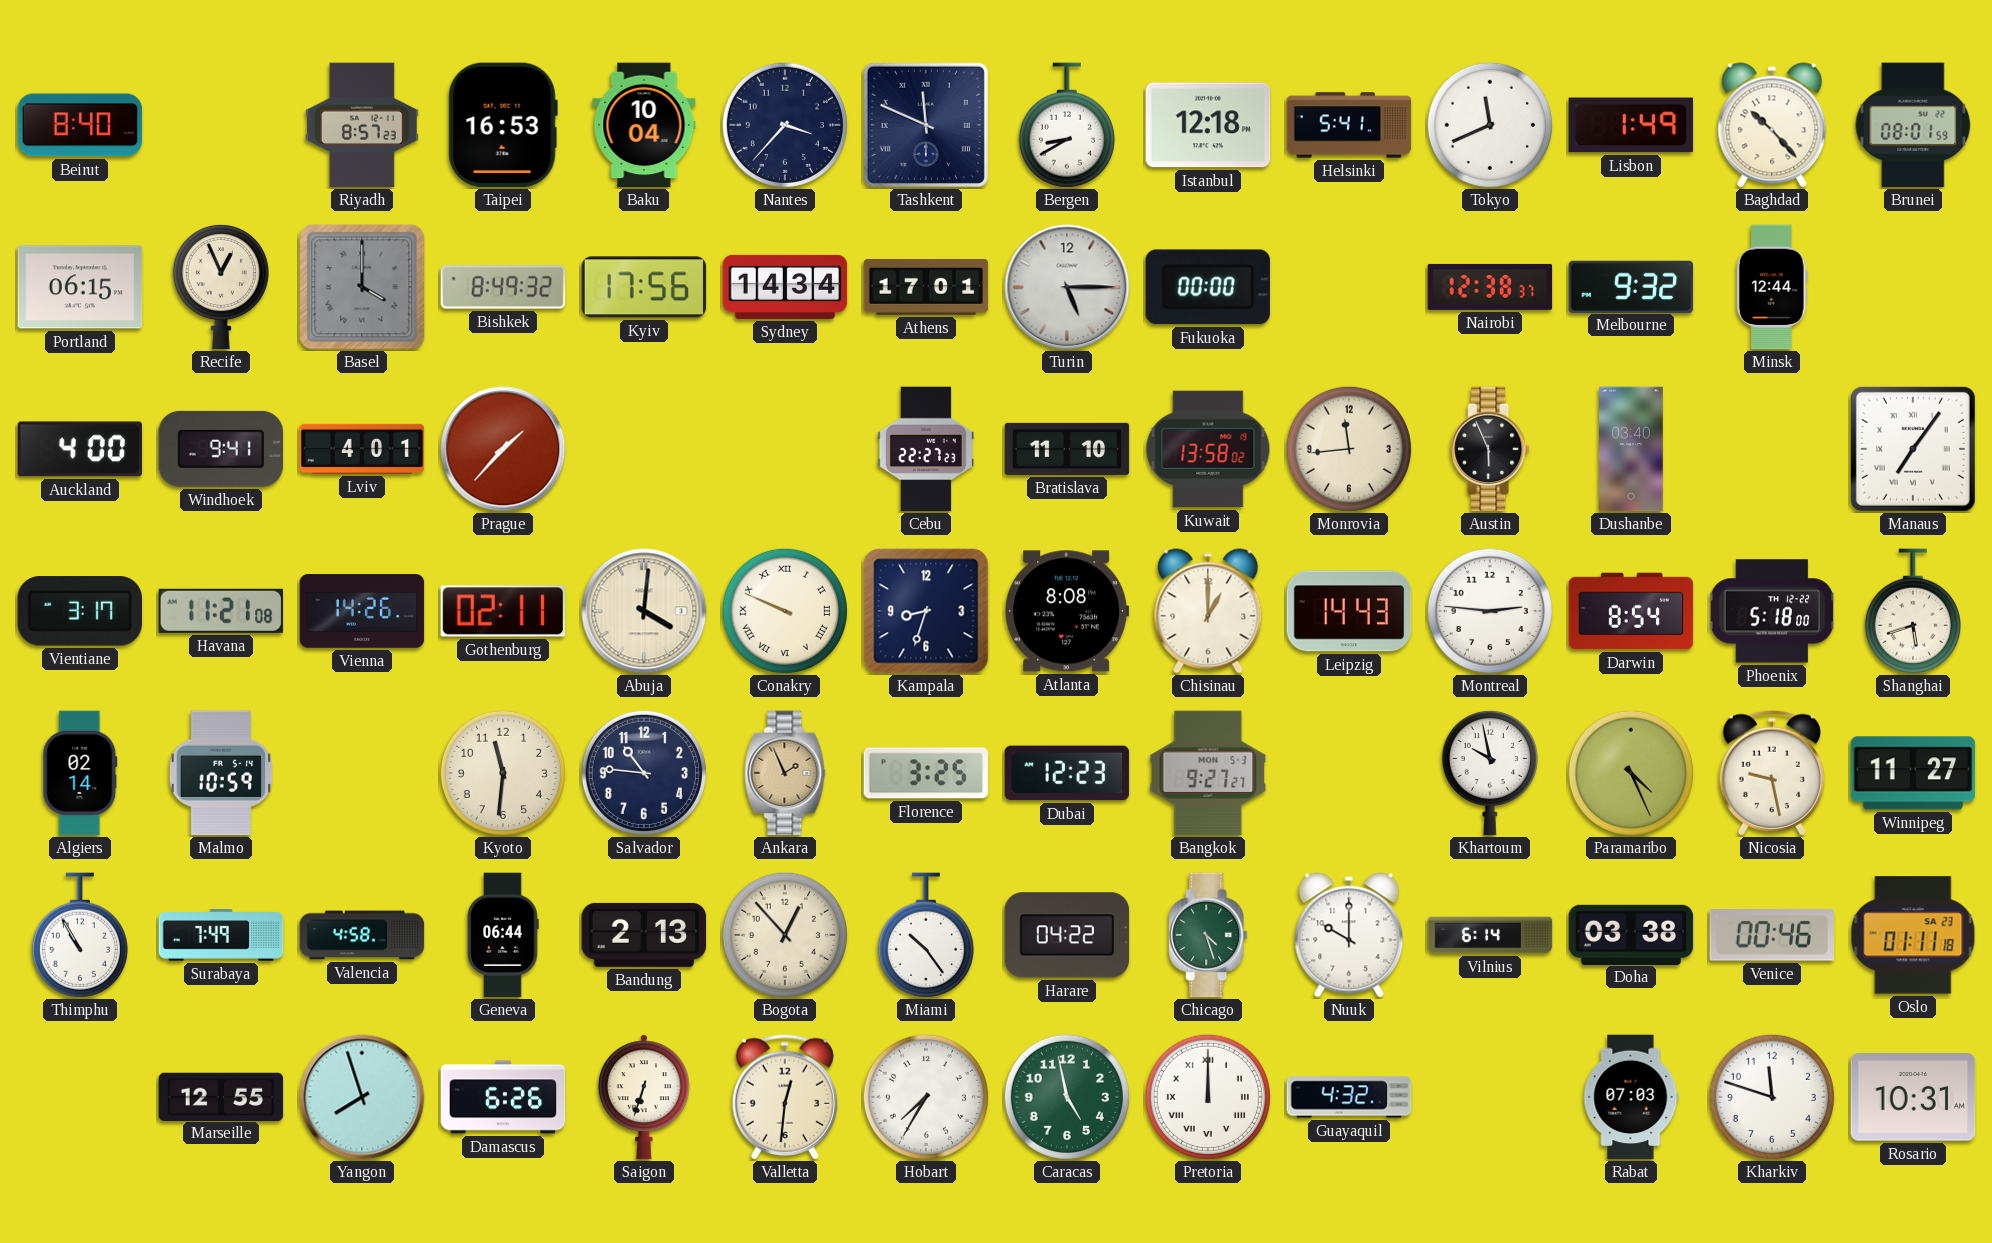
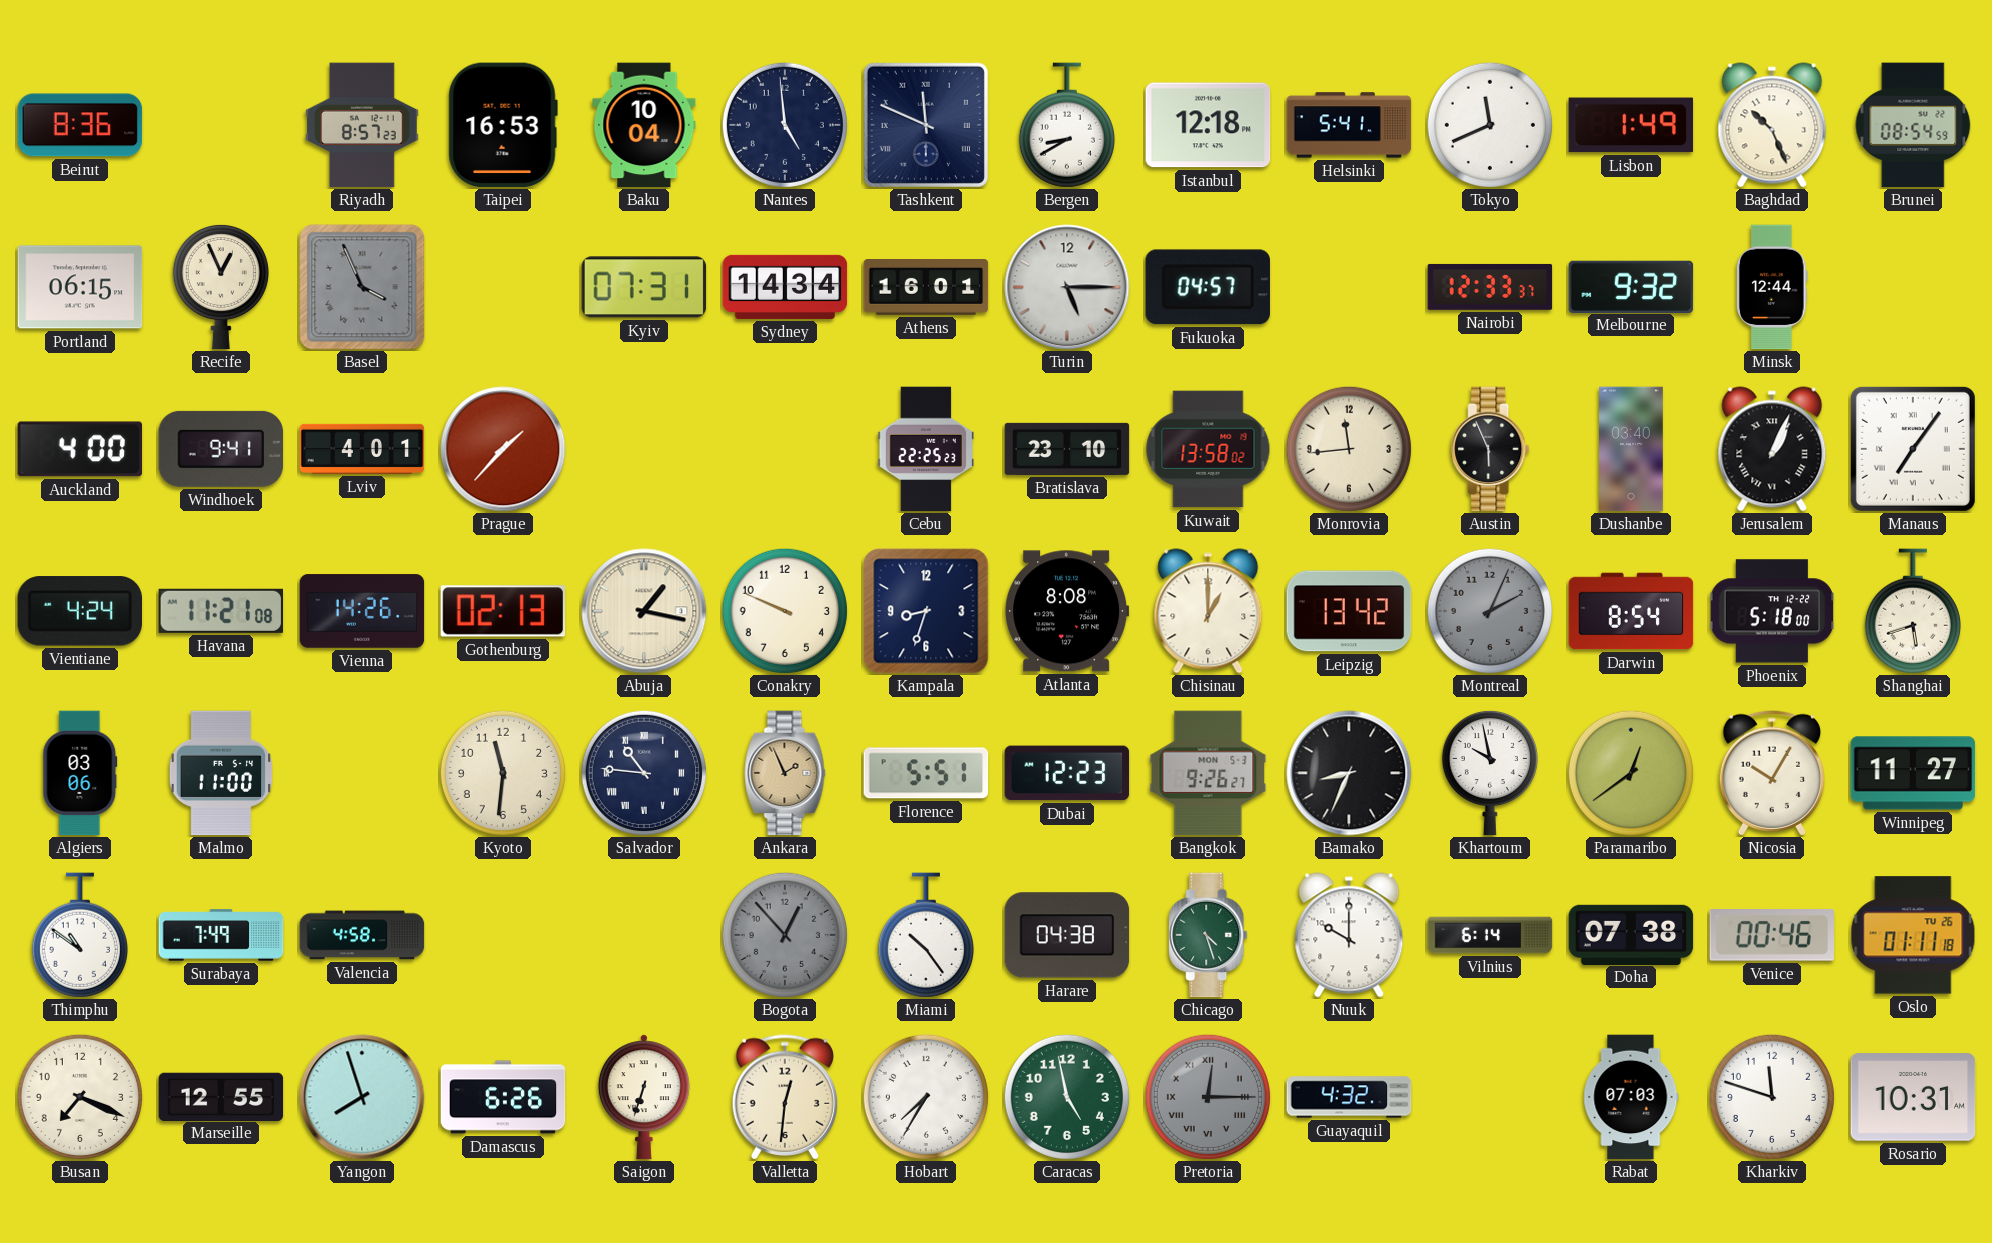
Beirut: 8:40 -> 8:36
Nantes: 3:37 -> 4:59
Baghdad: 10:23 -> 10:26
Brunei: 08:01 -> 08:54
Basel: 4:00 -> 3:56
Bishkek: 8:49 -> none
Kyiv: 17:56 -> 07:31
Athens: 17:01 -> 16:01
Fukuoka: 00:00 -> 04:57
Nairobi: 12:38 -> 12:33
Cebu: 22:27 -> 22:25
Bratislava: 11:10 -> 23:10
Jerusalem: none -> 1:04
Vientiane: 3:17 -> 4:24
Gothenburg: 02:11 -> 02:13
Abuja: 4:01 -> 1:17
Conakry numerals: Roman -> Arabic
Leipzig: 14:43 -> 13:42
Montreal: 2:46 -> 2:04
Montreal dial: white -> grey
Algiers: 02:14 -> 03:06
Malmo: 10:59 -> 11:00
Salvador numerals: Arabic -> Roman
Florence: 3:25 -> 5:51
Bangkok: 9:27 -> 9:26
Bamako: none -> 8:34
Paramaribo: 4:26 -> 12:39
Nicosia: 9:28 -> 10:05
Thimphu: 10:55 -> 10:51
Geneva: 06:44 -> none
Bandung: 2:13 -> none
Bogota dial: cream -> grey
Harare: 04:22 -> 04:38
Doha: 03:38 -> 07:38
Oslo date: SA 23 -> TU 26
Busan: none -> 7:19
Pretoria: 12:00 -> 12:15
Pretoria dial: white -> grey
